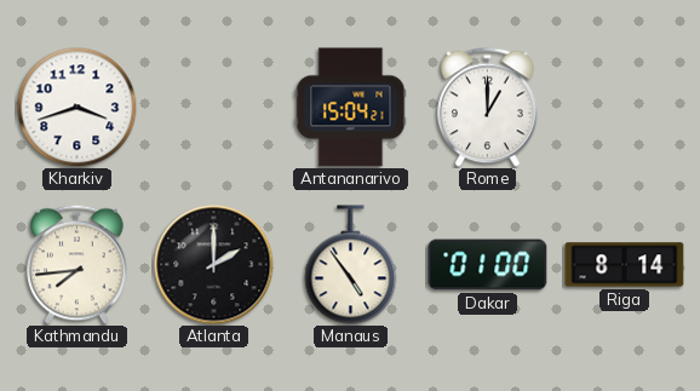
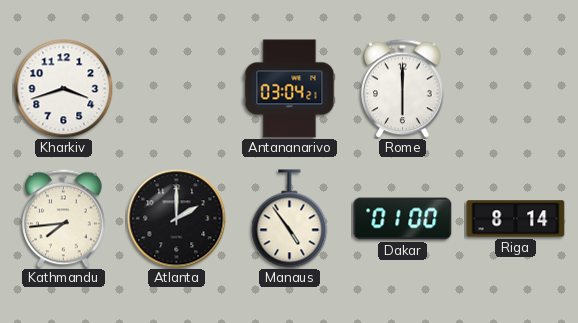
Antananarivo: 15:04 -> 03:04
Rome: 1:00 -> 6:00
